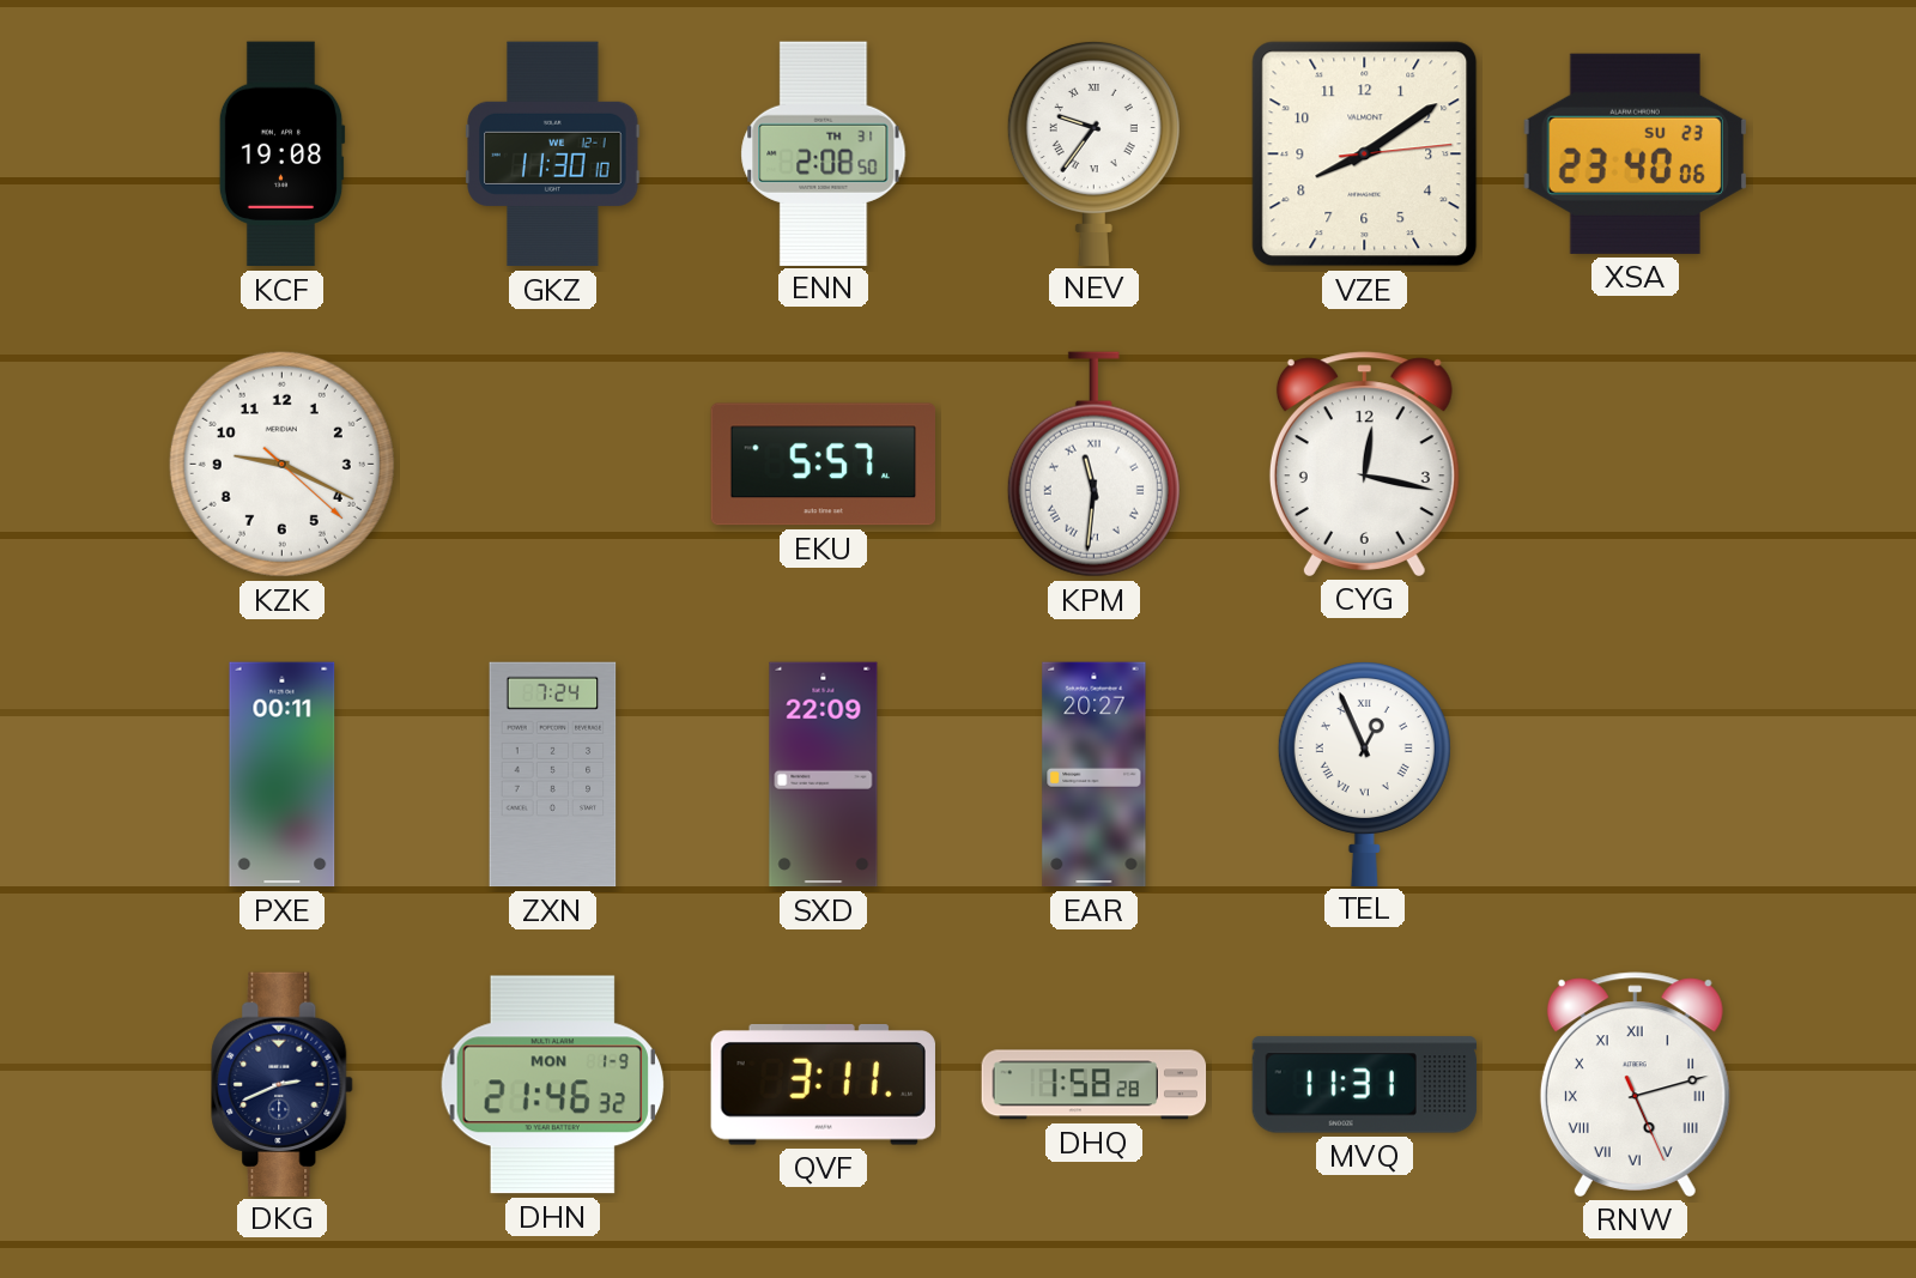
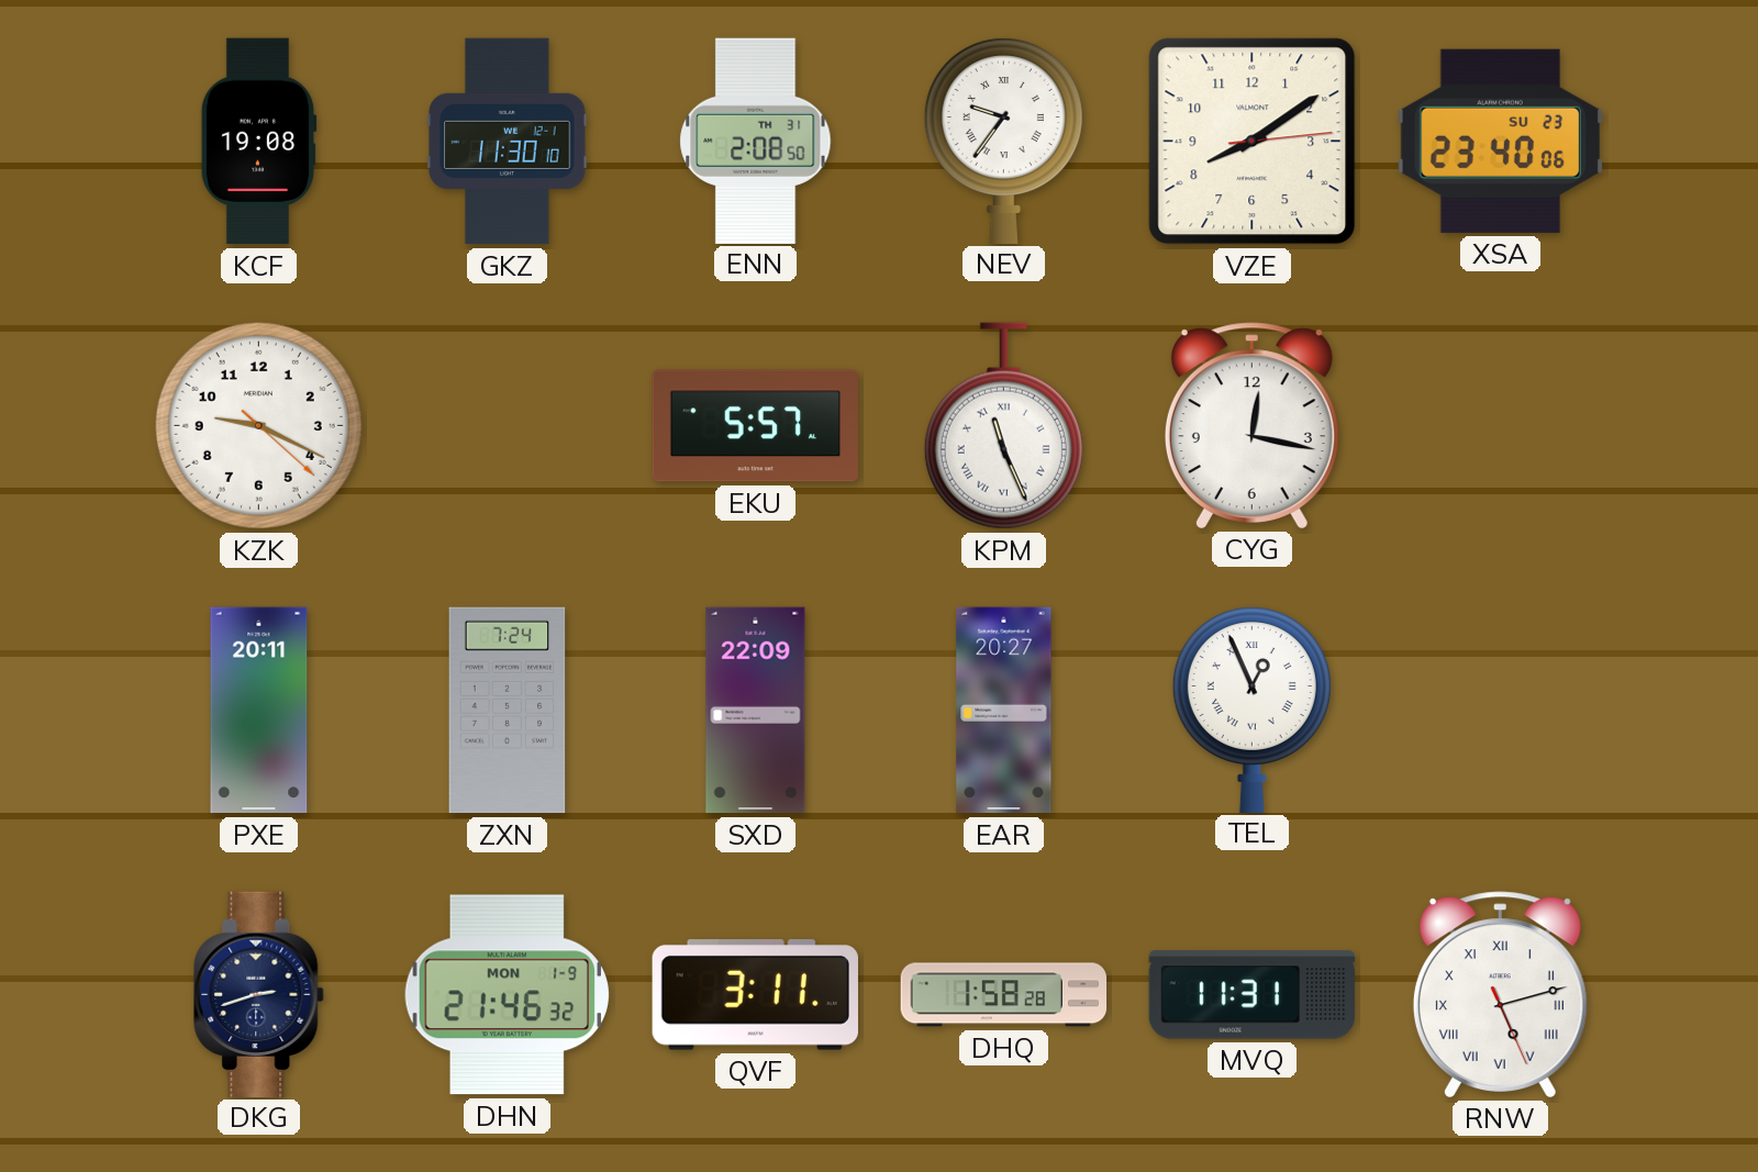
KPM: 11:31 -> 11:26
PXE: 00:11 -> 20:11
DKG: 2:41 -> 2:42
